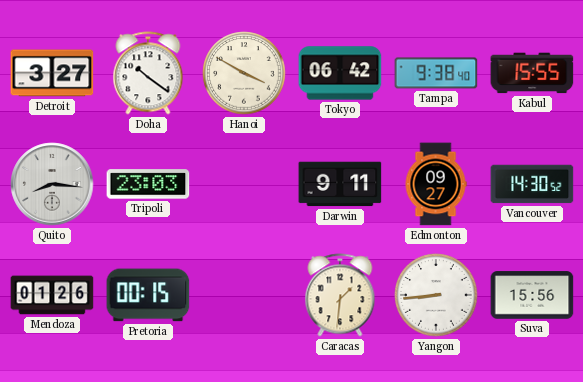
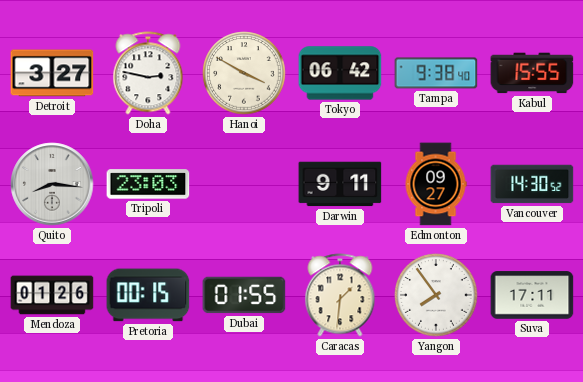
Doha: 10:21 -> 2:47
Dubai: none -> 01:55
Yangon: 8:44 -> 7:54
Suva: 15:56 -> 17:11
